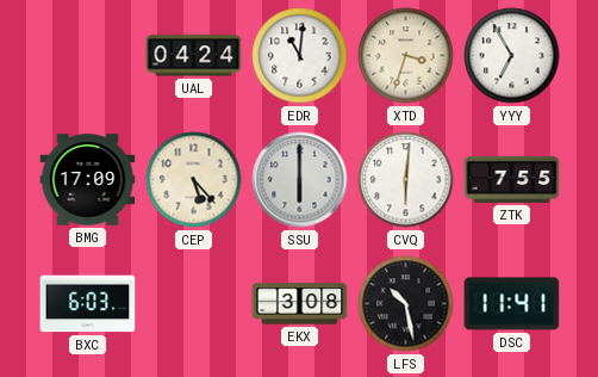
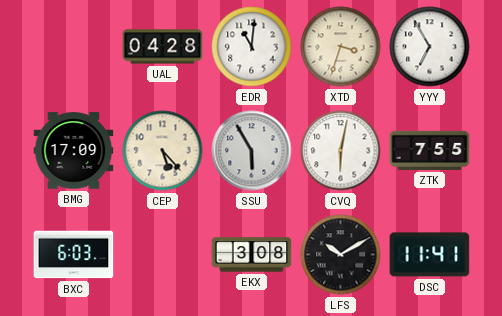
UAL: 04:24 -> 04:28
SSU: 6:00 -> 5:55
CVQ: 6:01 -> 6:02
LFS: 10:28 -> 10:10
